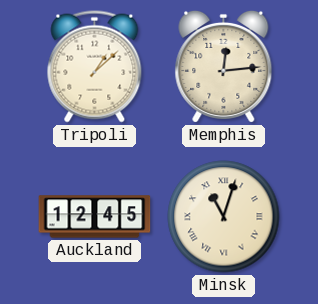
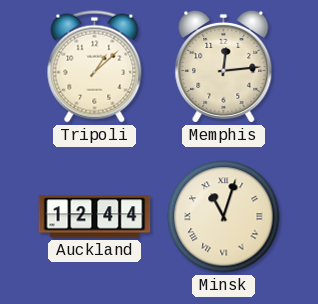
Auckland: 12:45 -> 12:44
